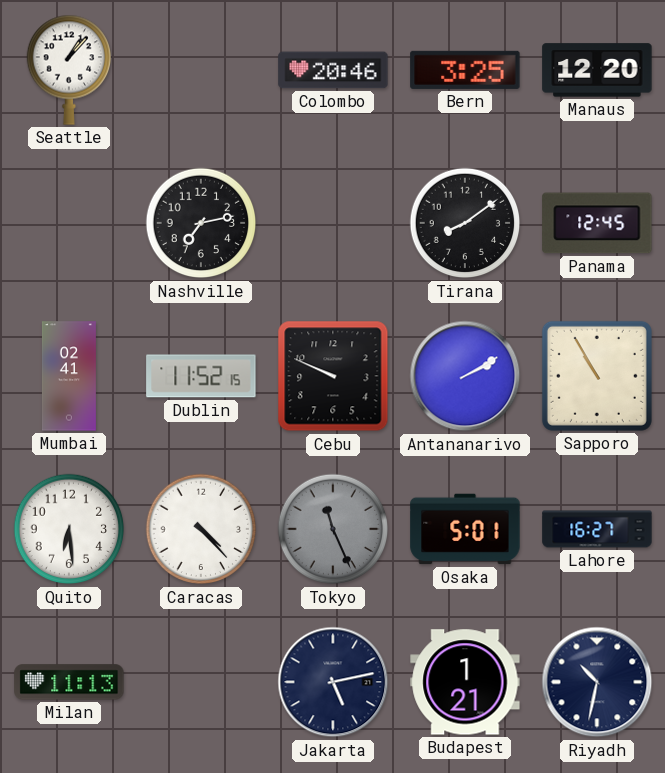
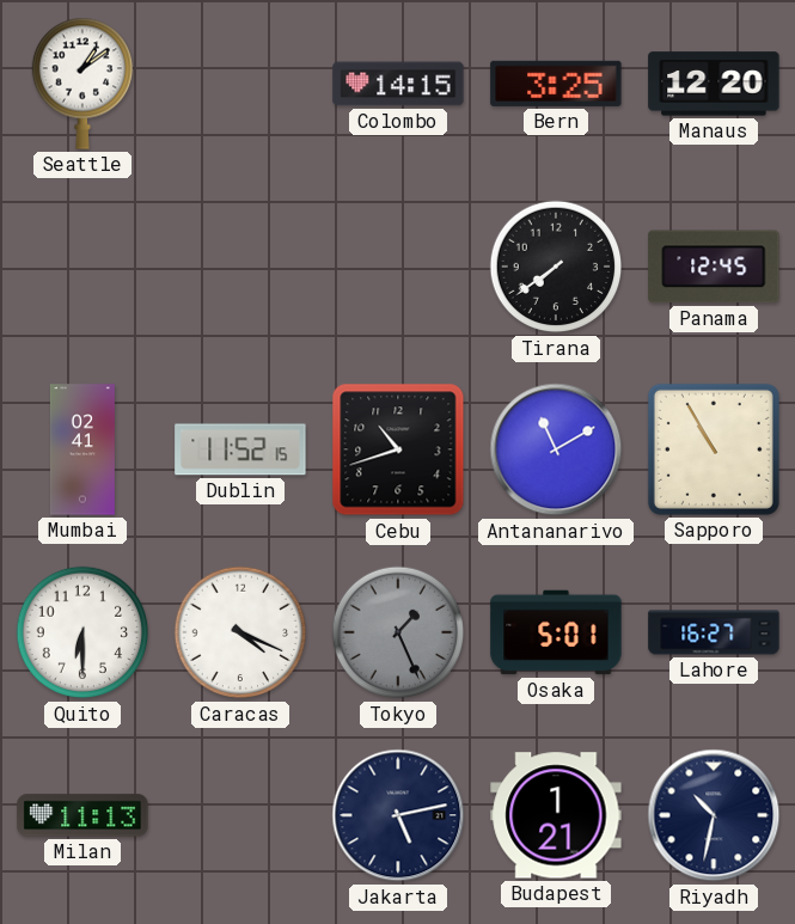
Seattle: 1:07 -> 1:09
Colombo: 20:46 -> 14:15
Nashville: 7:13 -> none
Tirana: 8:09 -> 7:39
Cebu: 9:49 -> 10:42
Antananarivo: 2:10 -> 11:10
Quito: 6:29 -> 6:30
Caracas: 4:23 -> 4:19
Tokyo: 11:26 -> 1:26
